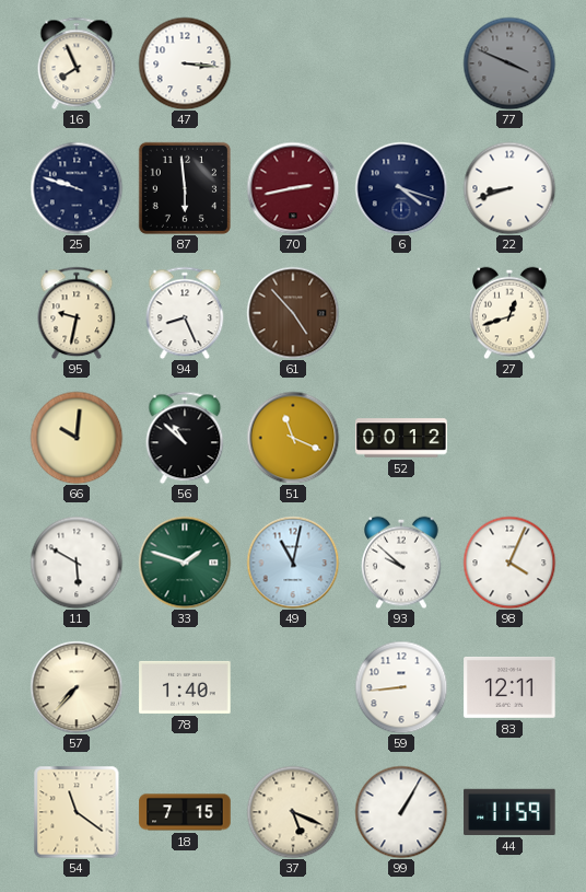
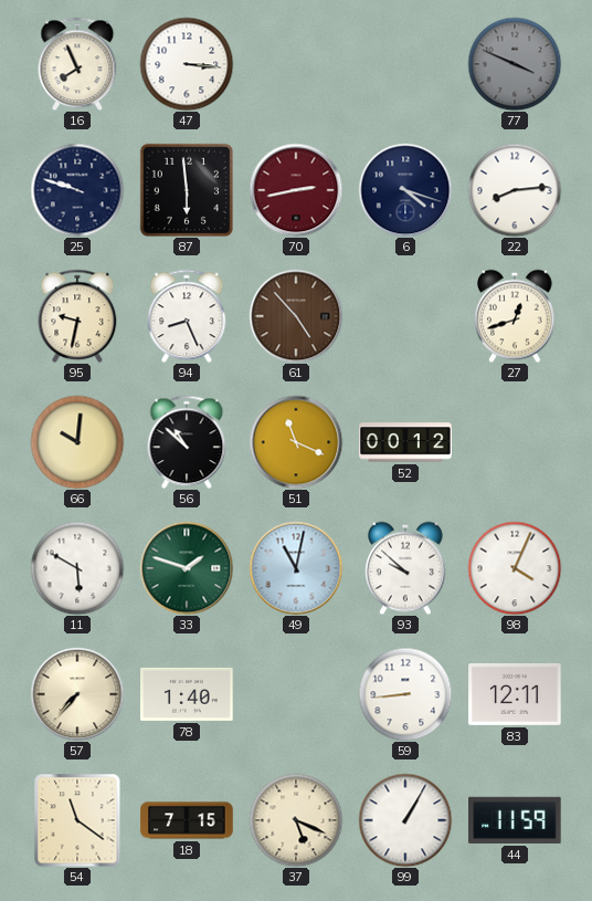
22: 8:42 -> 8:14
